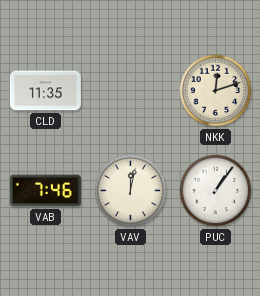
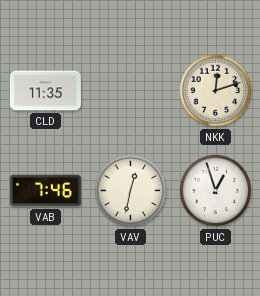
VAV: 12:02 -> 12:32
PUC: 1:06 -> 12:57
